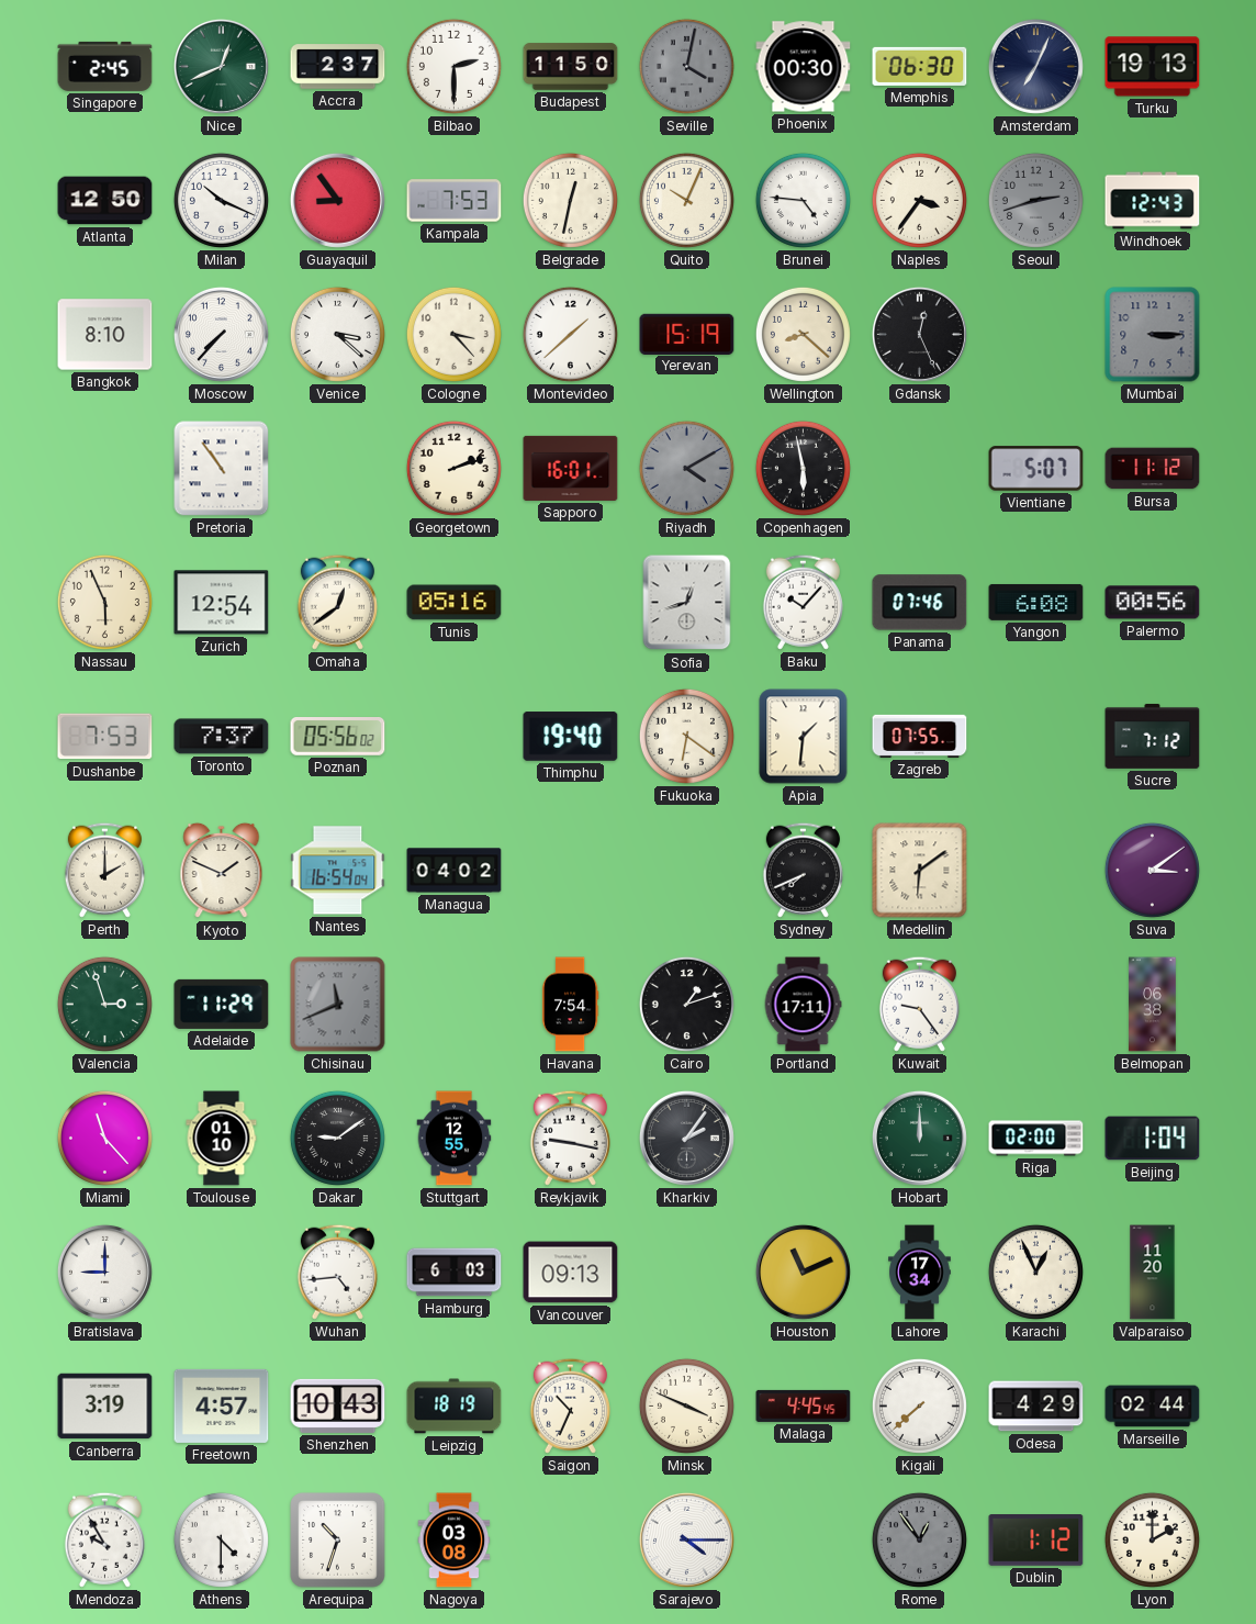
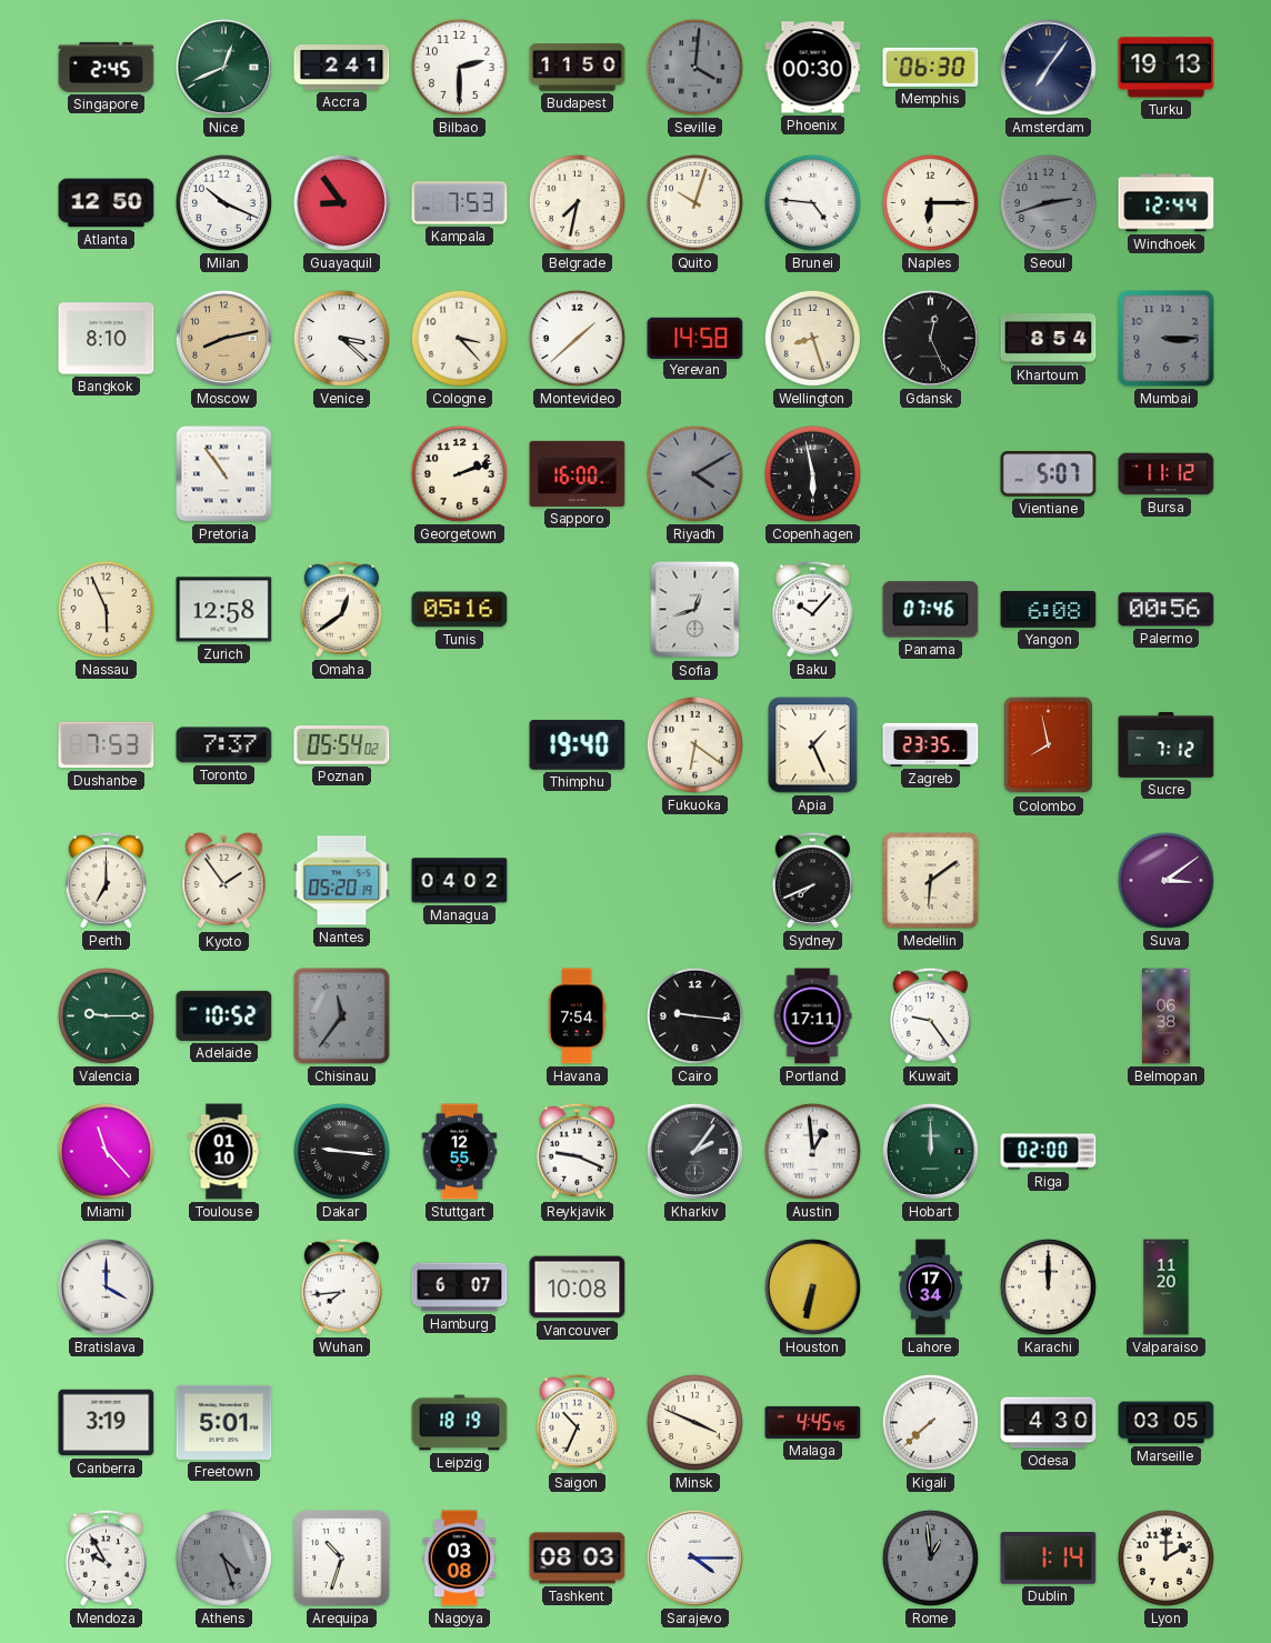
Accra: 2:37 -> 2:41
Seville: 4:02 -> 4:01
Amsterdam: 7:04 -> 7:06
Belgrade: 12:32 -> 7:32
Quito: 10:04 -> 10:03
Naples: 3:36 -> 6:15
Windhoek: 12:43 -> 12:44
Moscow: 7:37 -> 8:13
Moscow dial: white -> champagne
Yerevan: 15:19 -> 14:58
Wellington: 8:22 -> 8:27
Khartoum: none -> 8:54
Sapporo: 16:01 -> 16:00
Zurich: 12:54 -> 12:58
Poznan: 05:56 -> 05:54
Apia: 1:31 -> 1:26
Zagreb: 07:55 -> 23:35
Colombo: none -> 7:58
Perth: 2:00 -> 7:00
Kyoto: 1:49 -> 1:54
Nantes: 16:54 -> 05:20
Valencia: 2:57 -> 9:15
Adelaide: 11:29 -> 10:52
Chisinau: 11:41 -> 11:36
Cairo: 1:12 -> 9:16
Dakar: 9:09 -> 9:16
Reykjavik: 9:17 -> 9:19
Austin: none -> 12:59
Beijing: 1:04 -> none
Bratislava: 9:00 -> 4:00
Wuhan: 4:44 -> 7:44
Hamburg: 6:03 -> 6:07
Vancouver: 09:13 -> 10:08
Houston: 11:11 -> 6:32
Karachi: 12:56 -> 12:00
Freetown: 4:57 -> 5:01
Shenzhen: 10:43 -> none
Odesa: 4:29 -> 4:30
Marseille: 02:44 -> 03:05
Athens: 4:30 -> 4:27
Athens dial: white -> grey
Tashkent: none -> 08:03
Rome: 12:54 -> 12:59
Dublin: 1:12 -> 1:14
